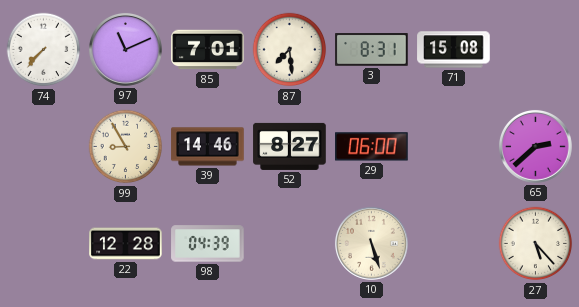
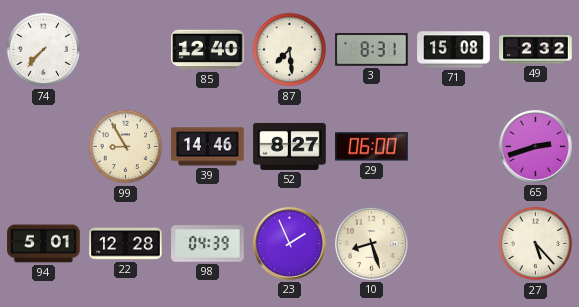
97: 11:11 -> none
85: 7:01 -> 12:40
49: none -> 2:32
65: 2:38 -> 2:42
94: none -> 5:01
23: none -> 1:56
10: 5:27 -> 8:27
